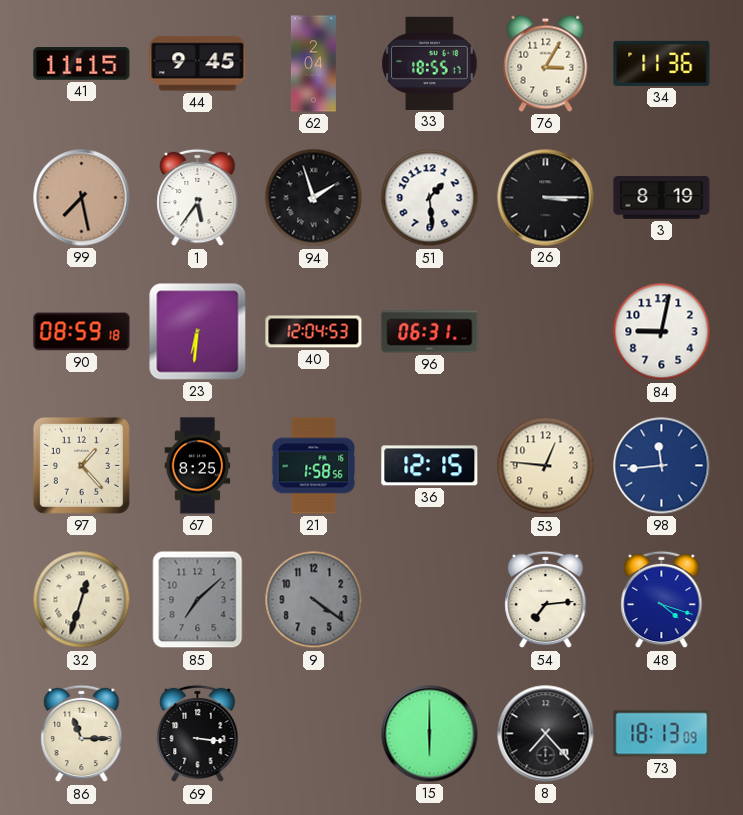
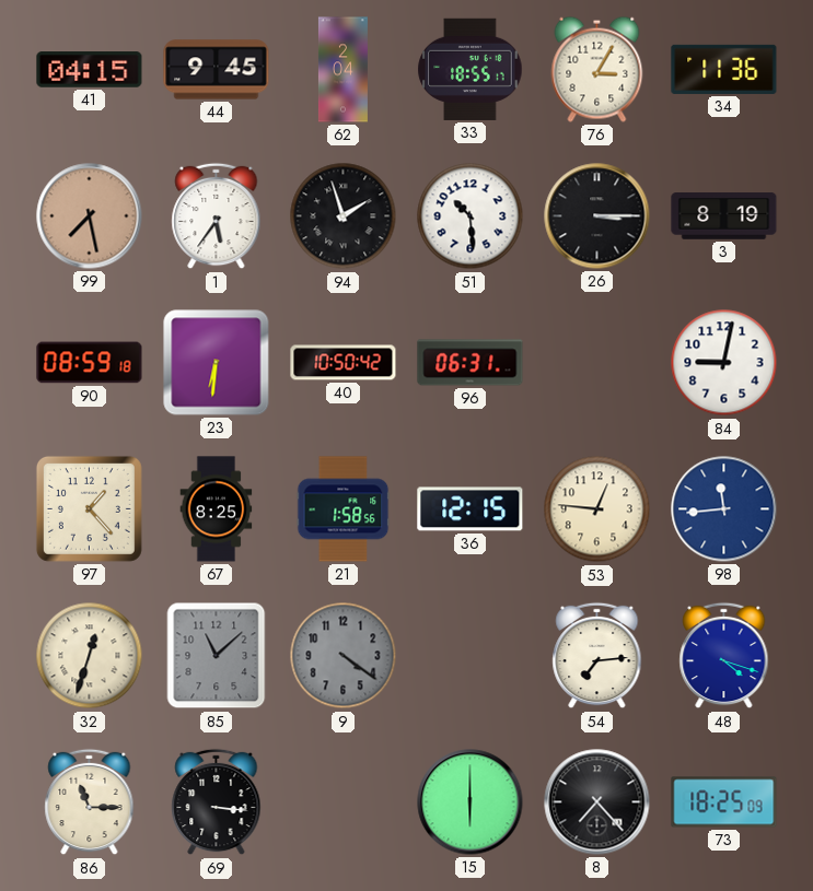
41: 11:15 -> 04:15
51: 1:29 -> 10:29
40: 12:04 -> 10:50
85: 7:08 -> 11:08
73: 18:13 -> 18:25
